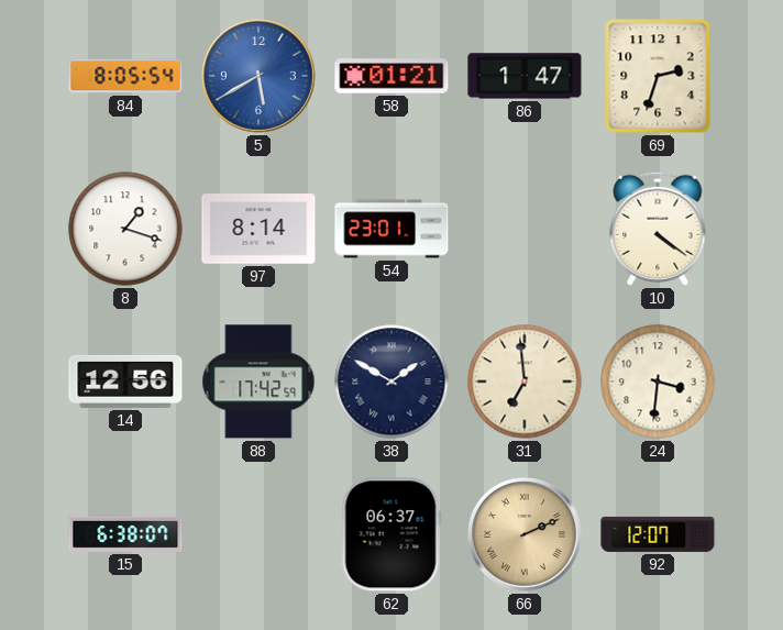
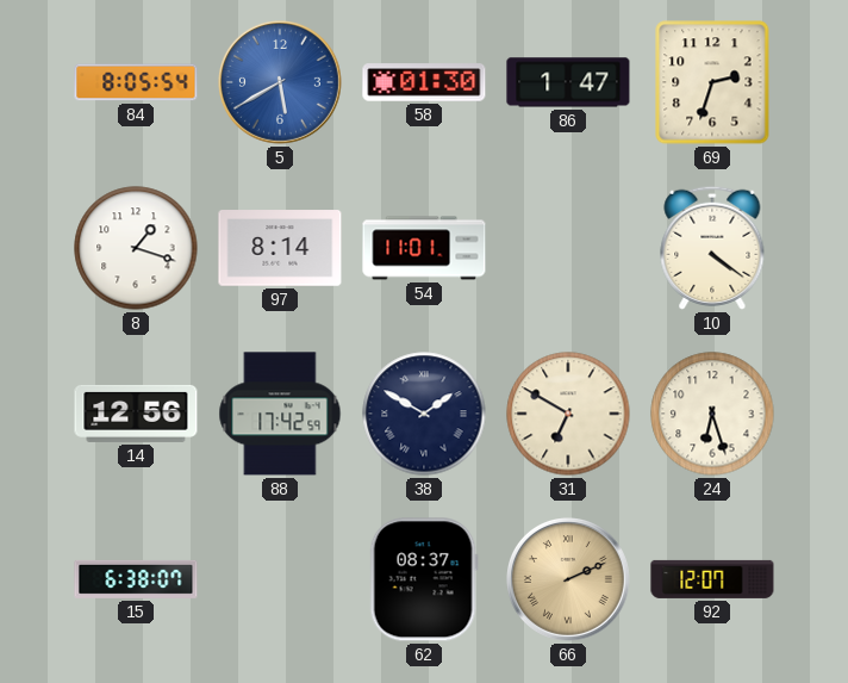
58: 01:21 -> 01:30
54: 23:01 -> 11:01
31: 6:59 -> 6:50
24: 3:31 -> 6:27
62: 06:37 -> 08:37
